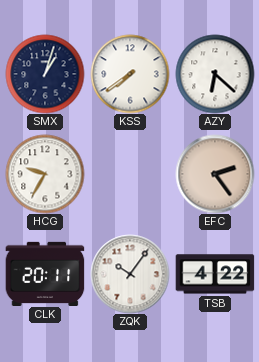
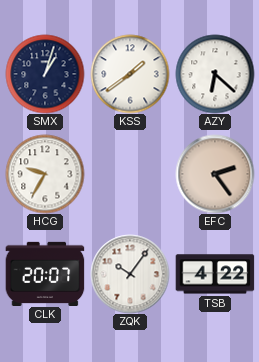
KSS: 7:39 -> 1:39
CLK: 20:11 -> 20:07
